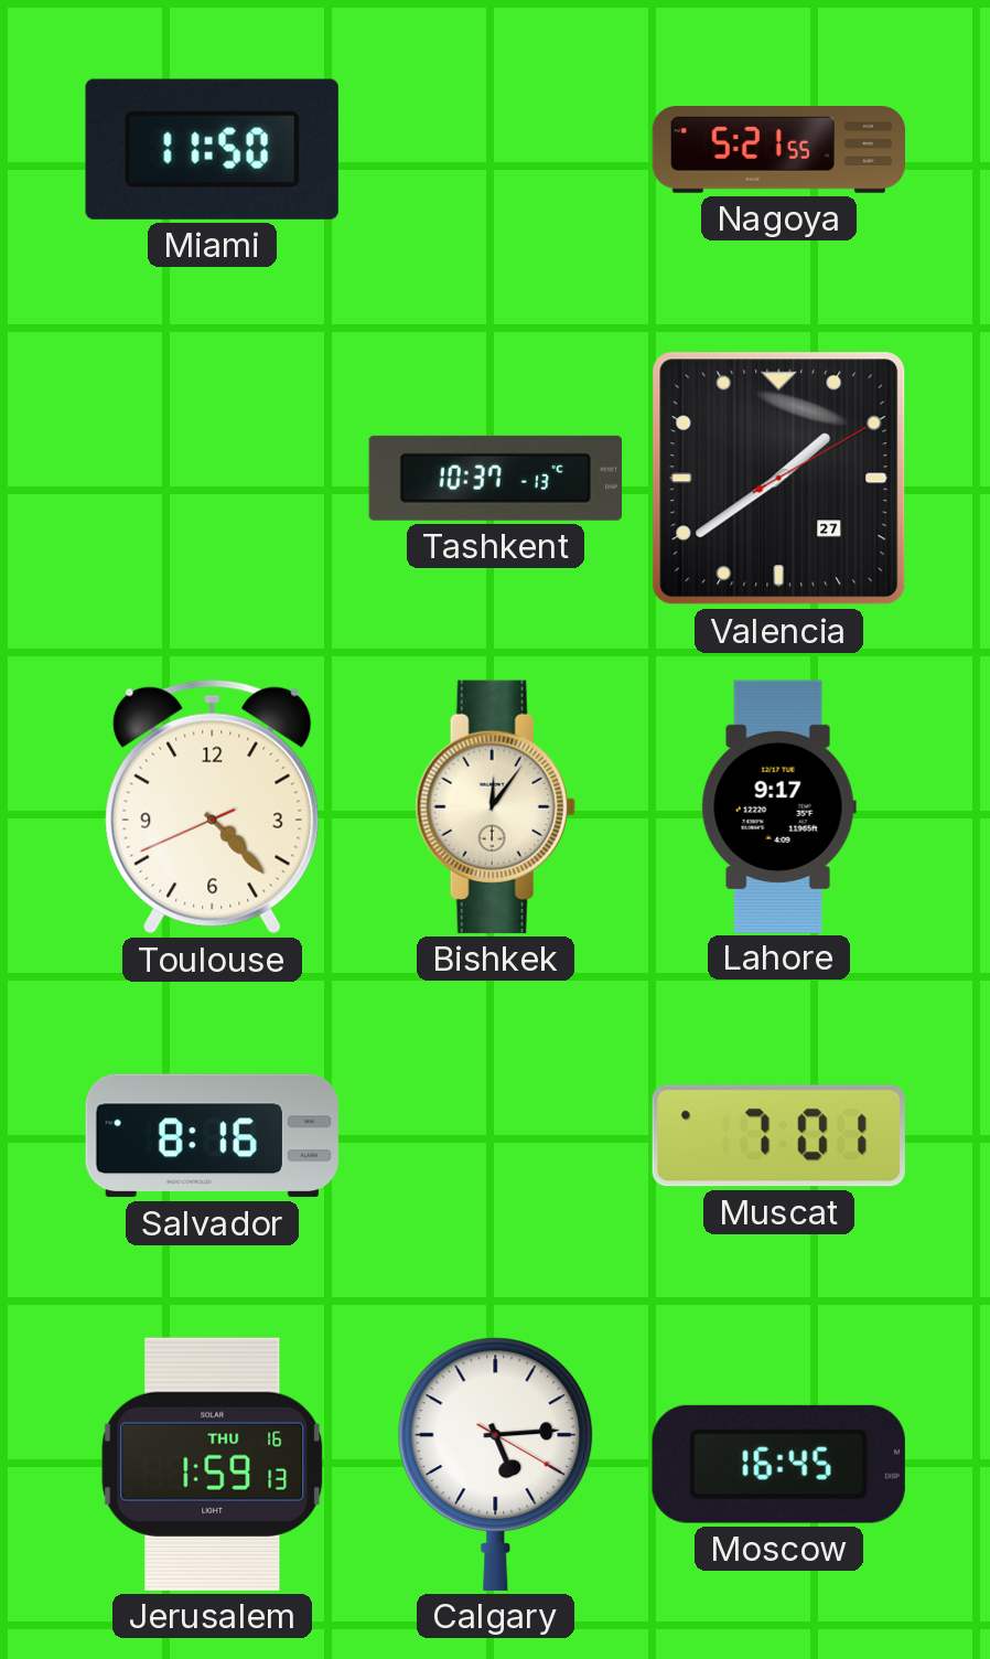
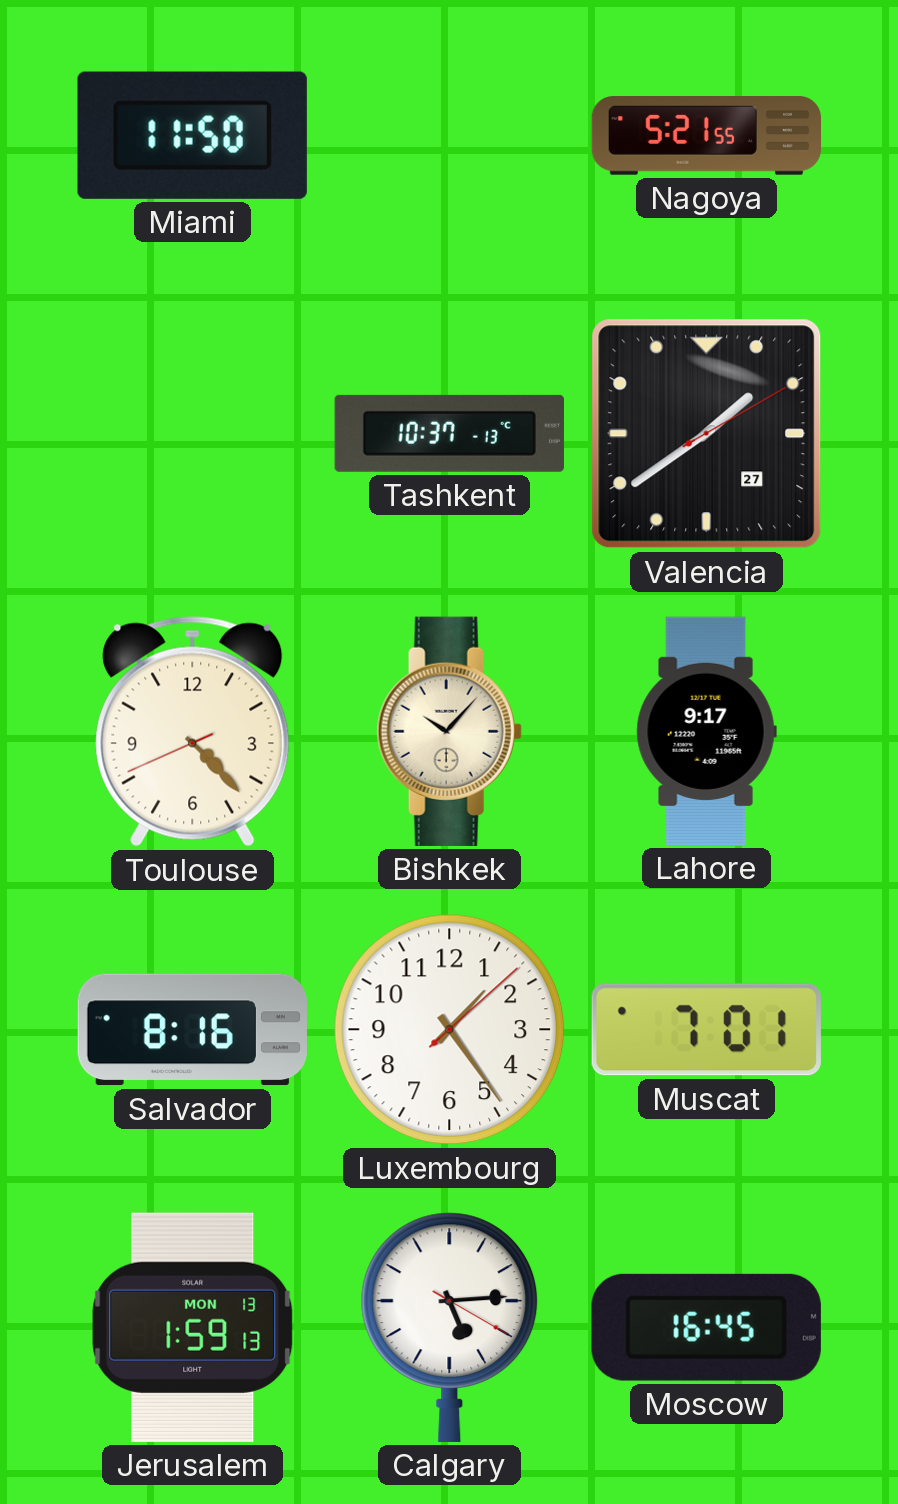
Bishkek: 12:06 -> 10:07
Luxembourg: none -> 1:24
Jerusalem date: THU 16 -> MON 13
